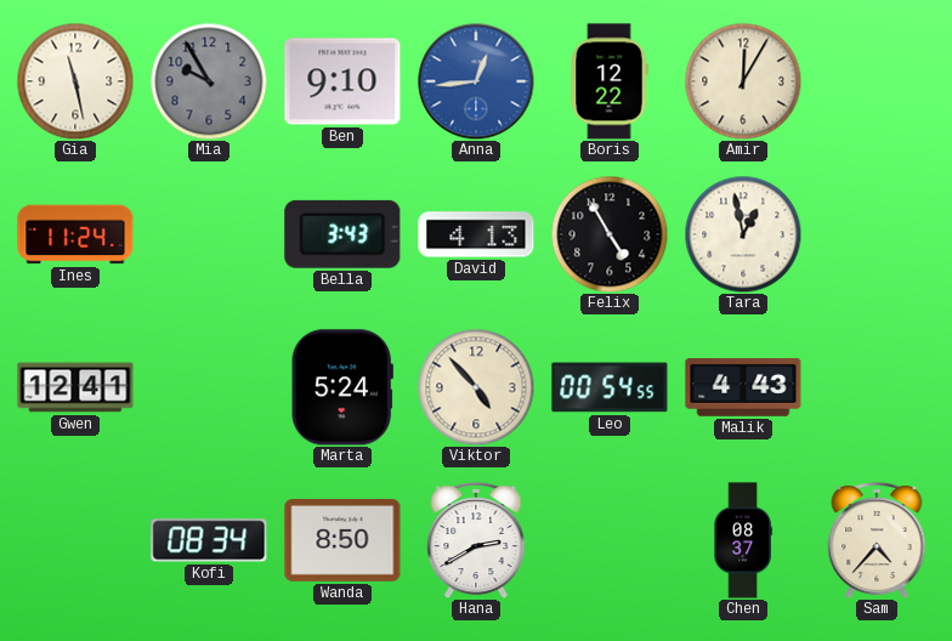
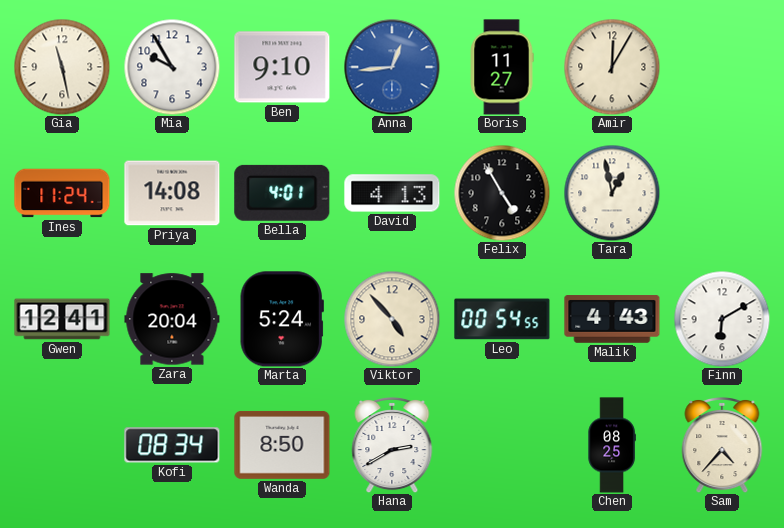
Mia dial: grey -> white
Boris: 12:22 -> 11:27
Priya: none -> 14:08
Bella: 3:43 -> 4:01
Zara: none -> 20:04
Finn: none -> 6:10
Chen: 08:37 -> 08:25
